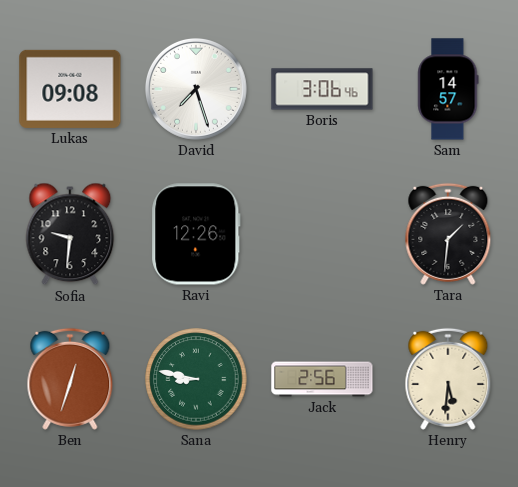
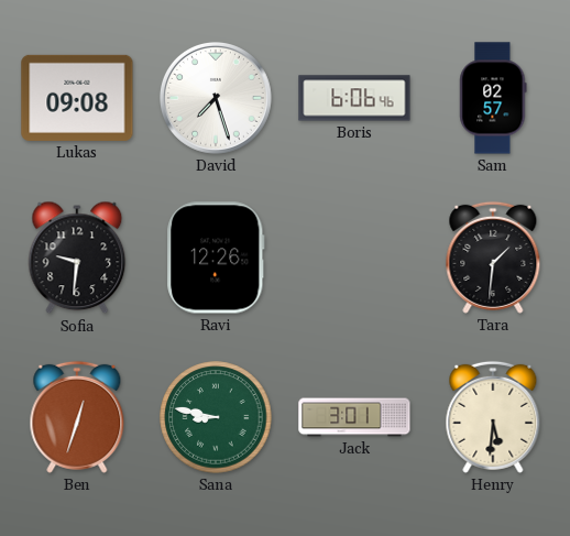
Boris: 3:06 -> 6:06
Sam: 14:57 -> 02:57
Jack: 2:56 -> 3:01
